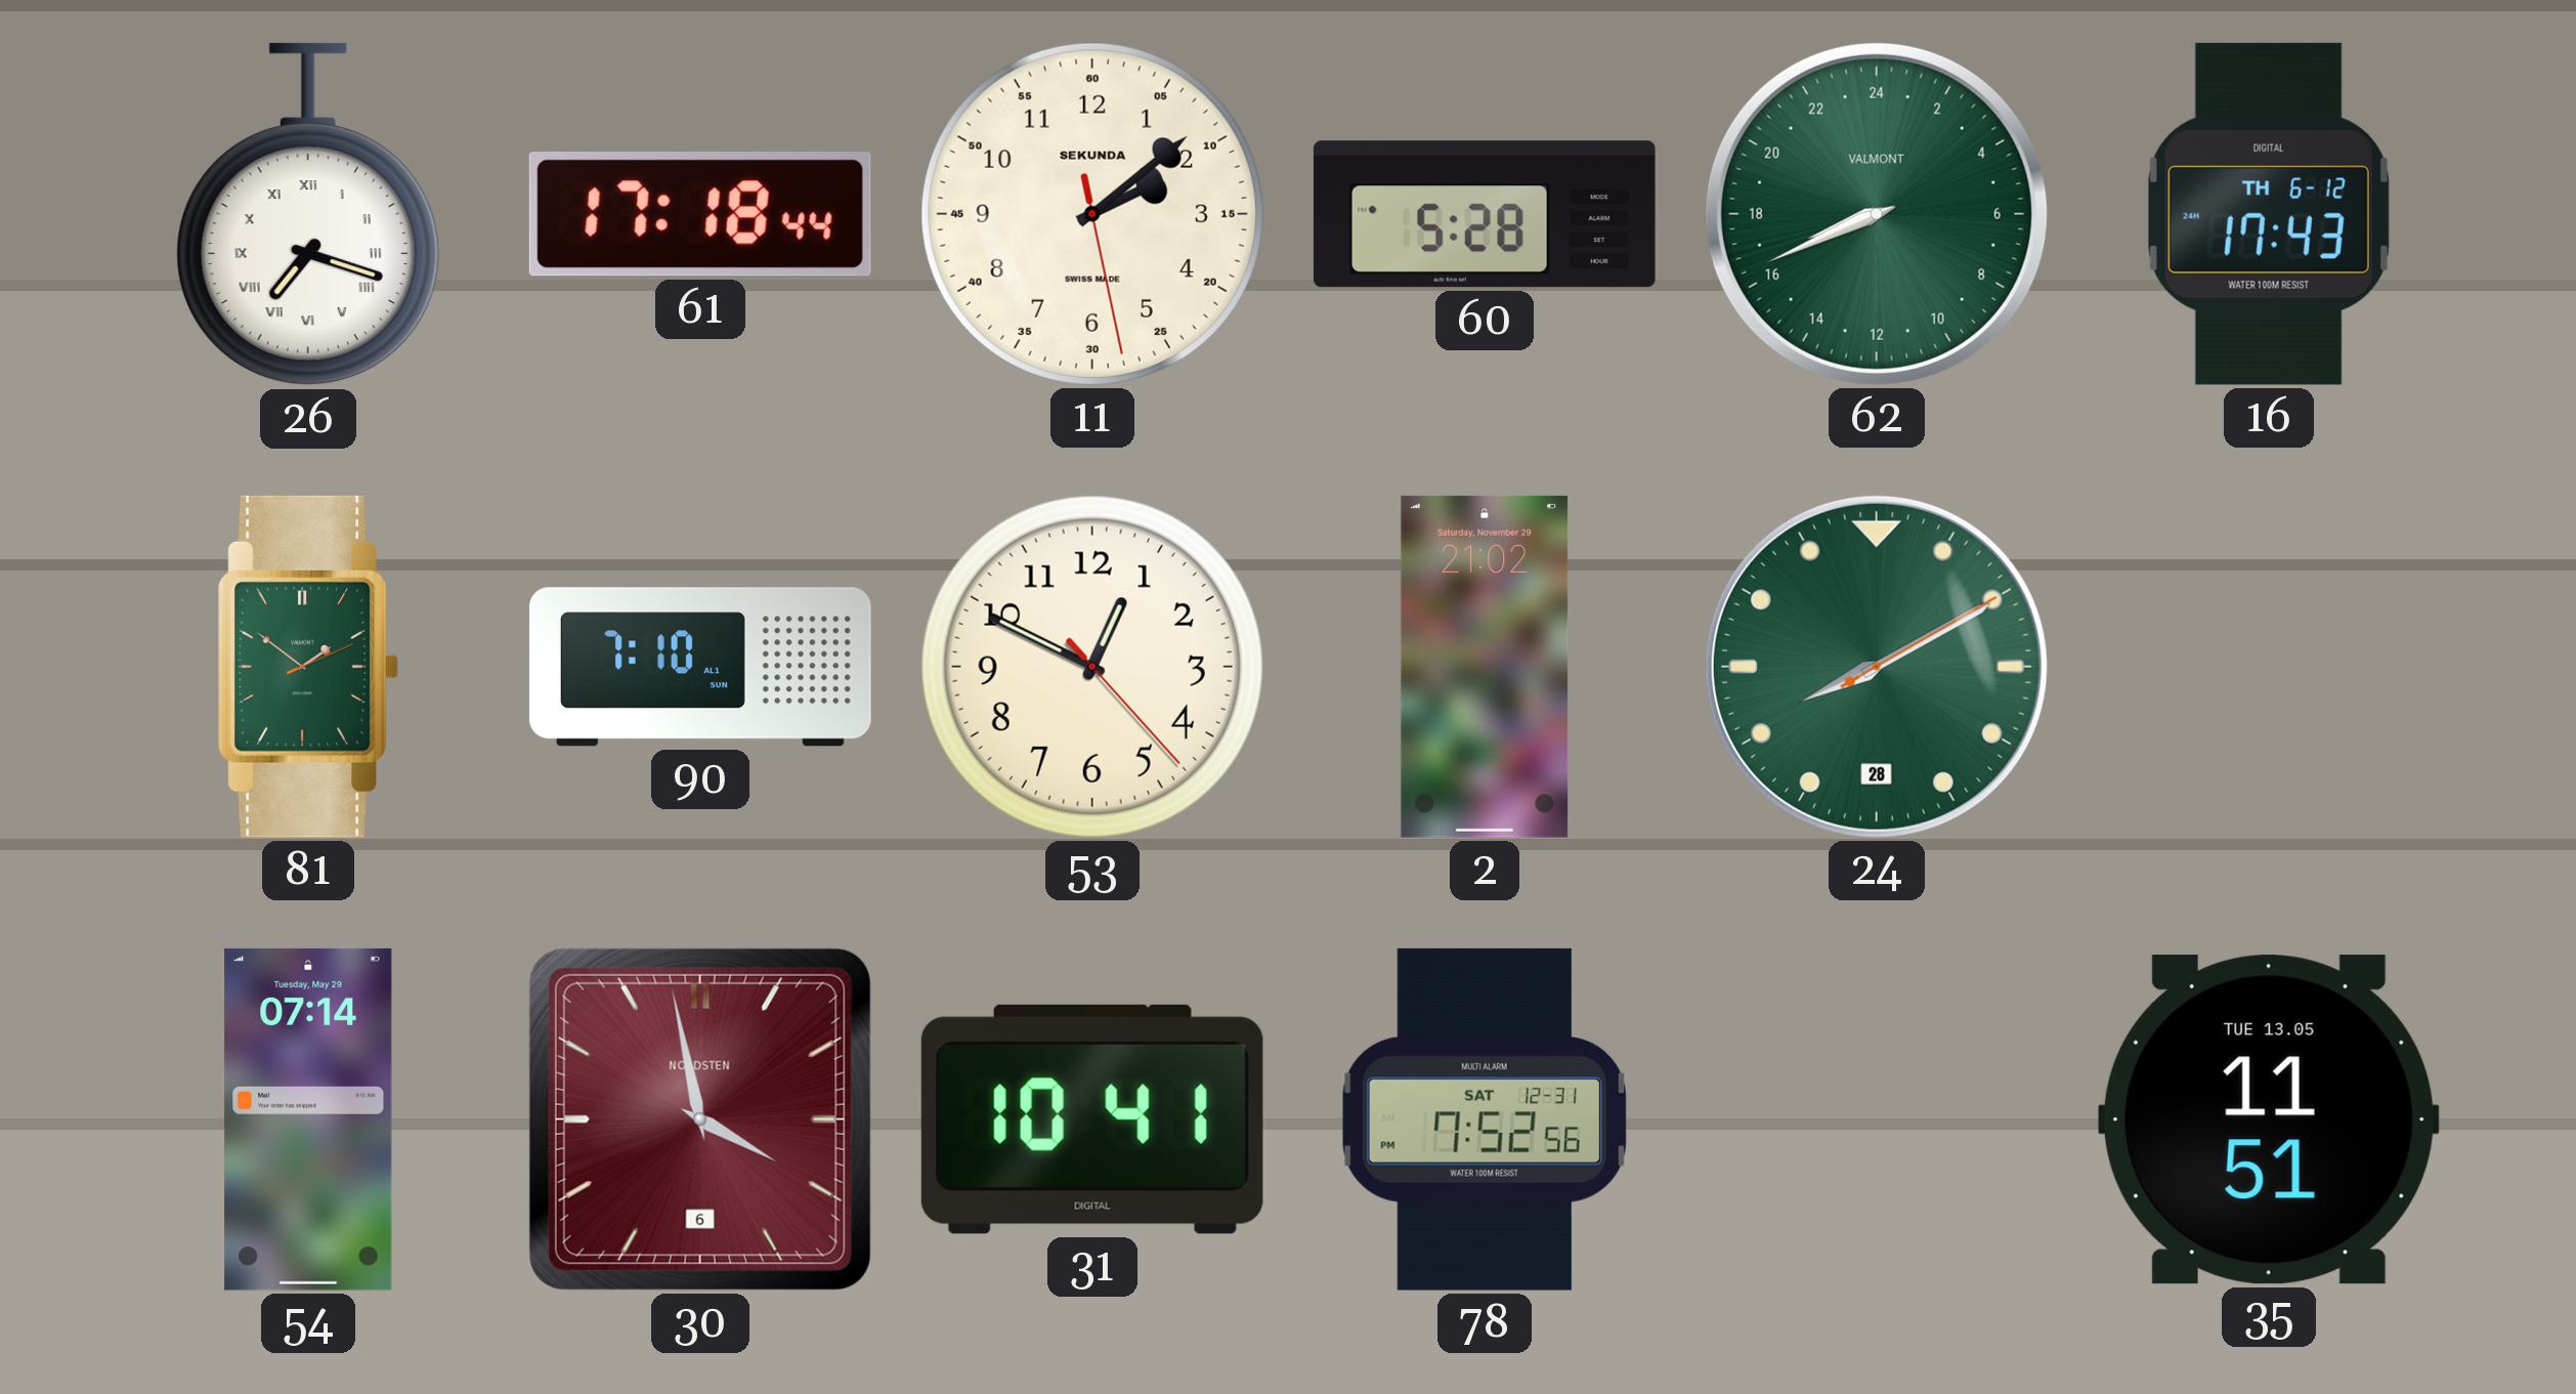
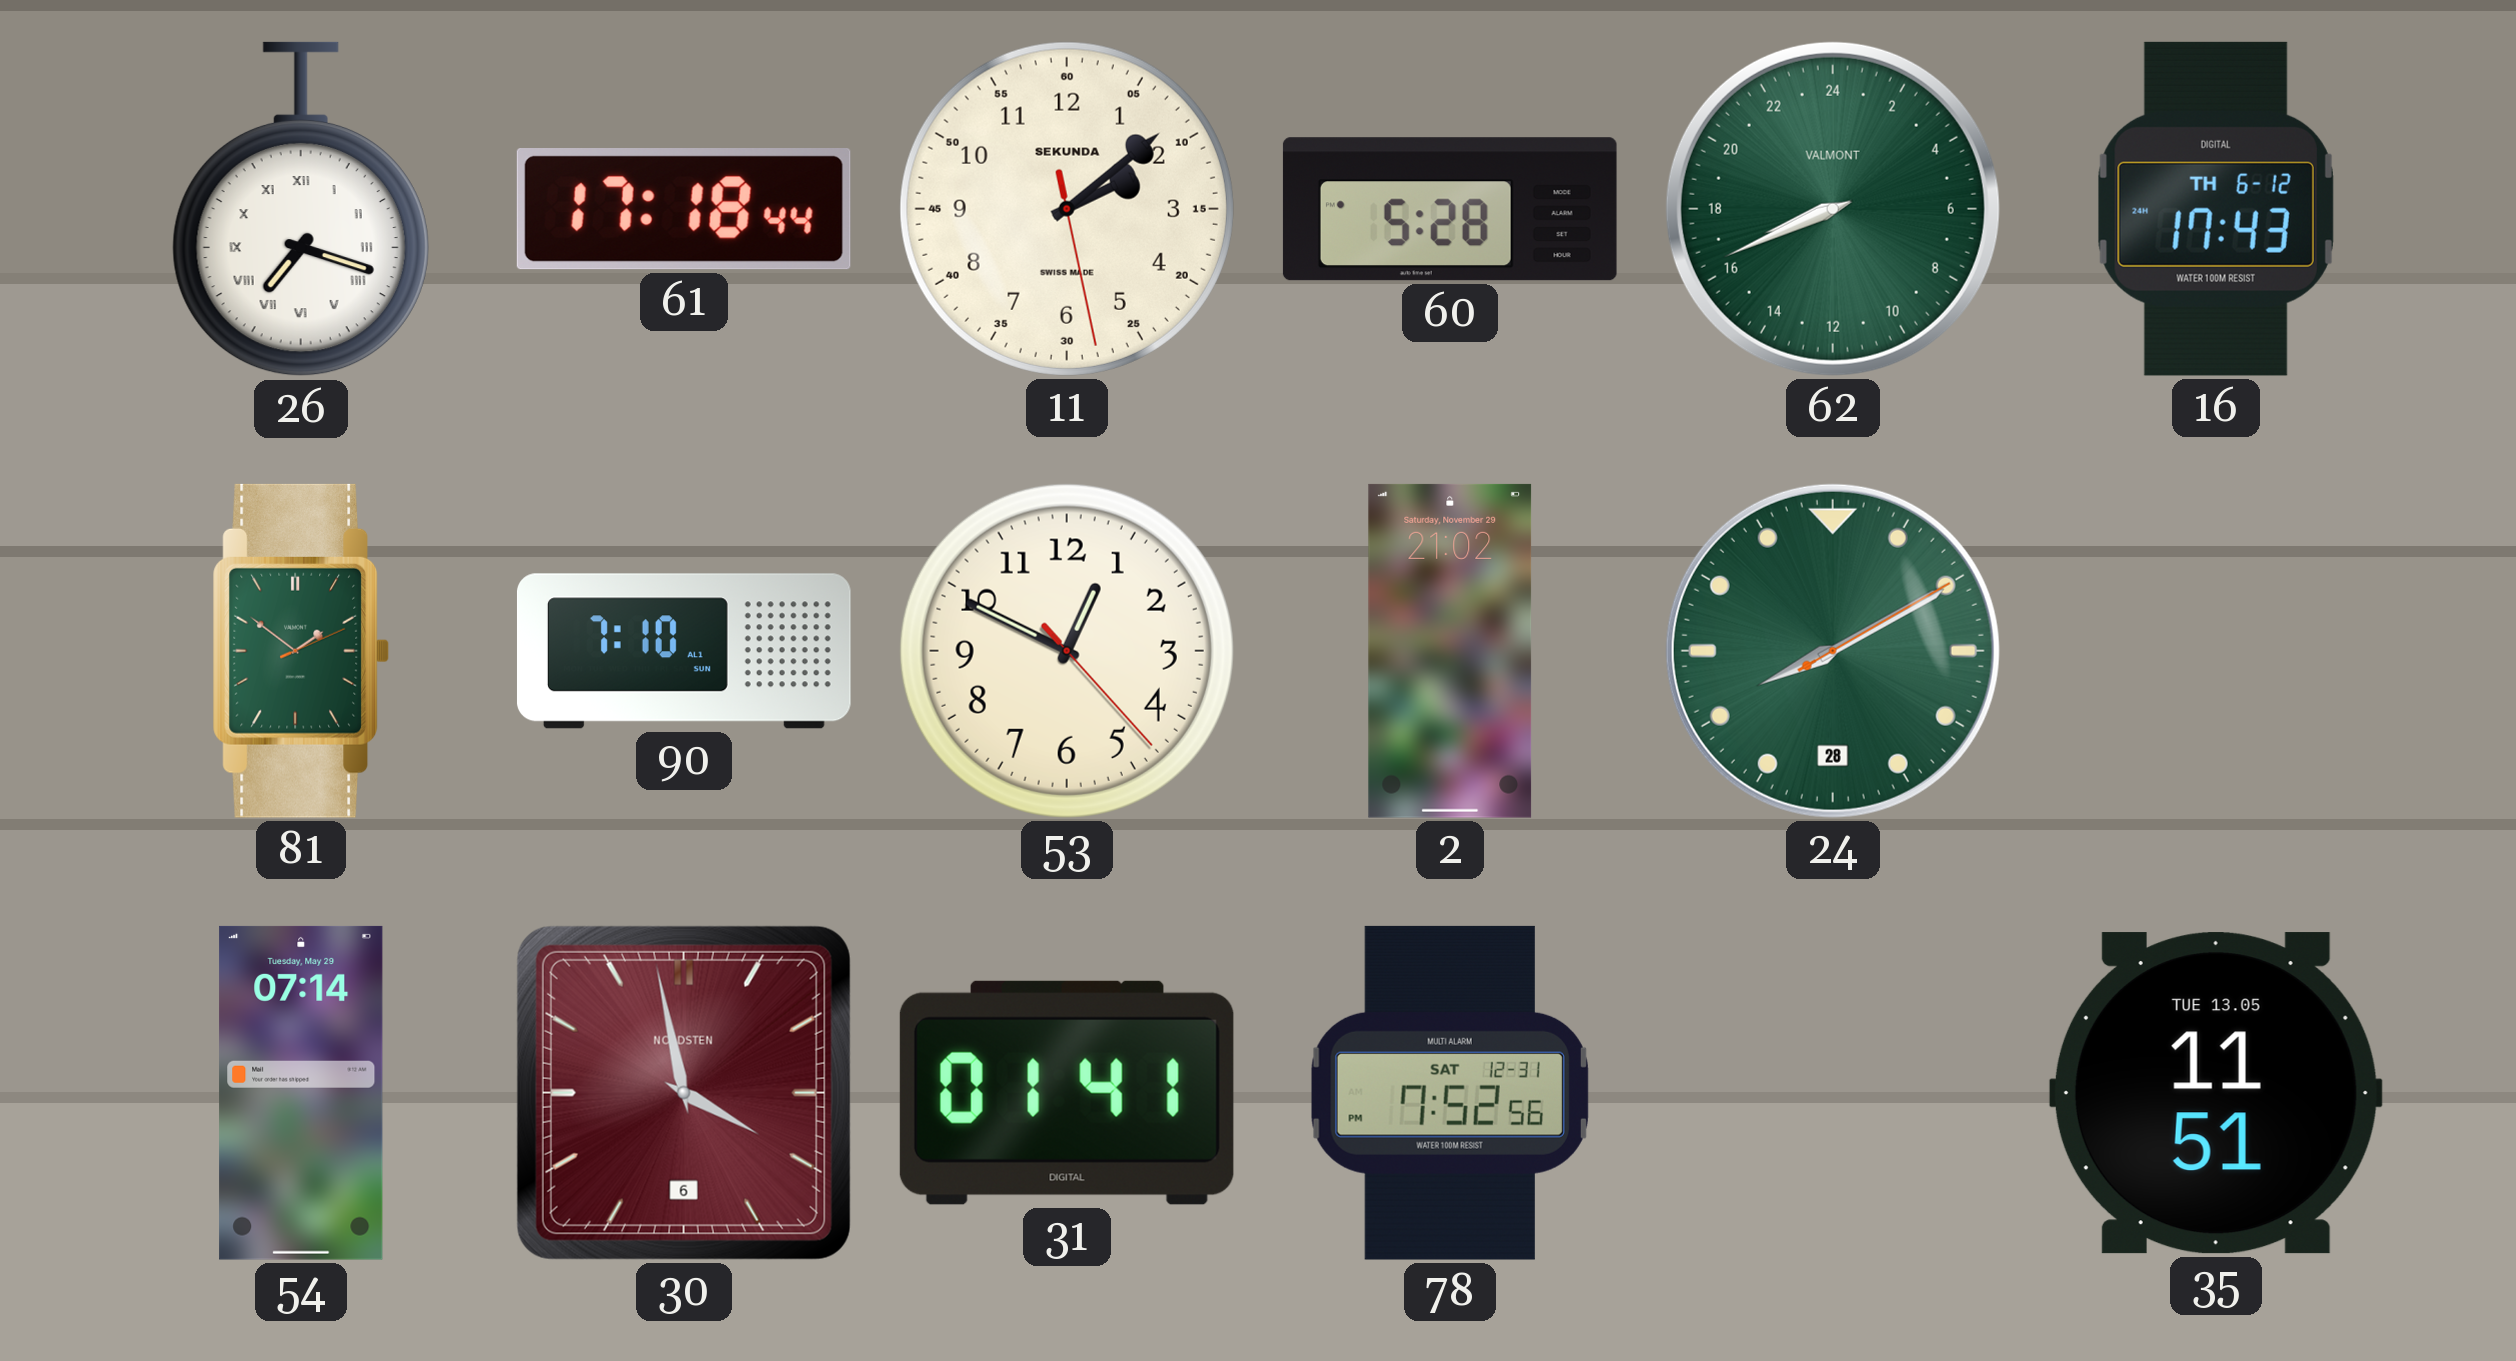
31: 10:41 -> 01:41
